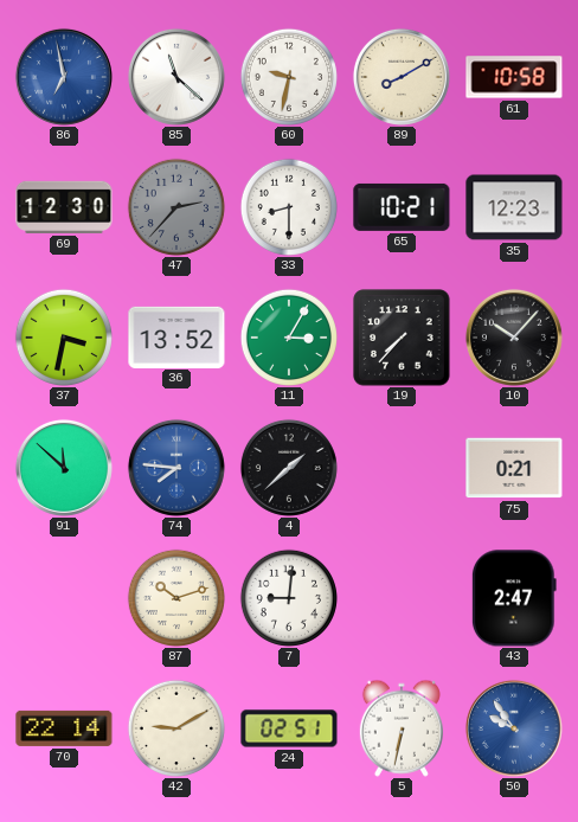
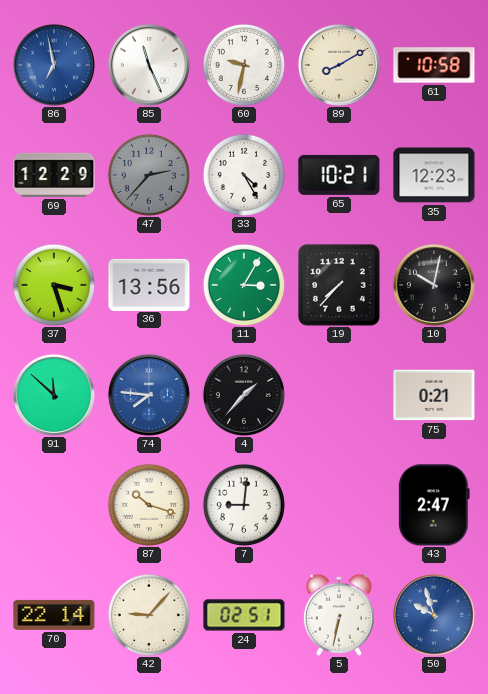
85: 11:22 -> 11:26
69: 12:30 -> 12:29
33: 8:30 -> 4:25
37: 3:32 -> 3:27
36: 13:52 -> 13:56
10: 10:07 -> 10:02
4: 1:38 -> 1:37
87: 10:12 -> 10:18
42: 9:10 -> 9:07
50: 9:54 -> 9:57
